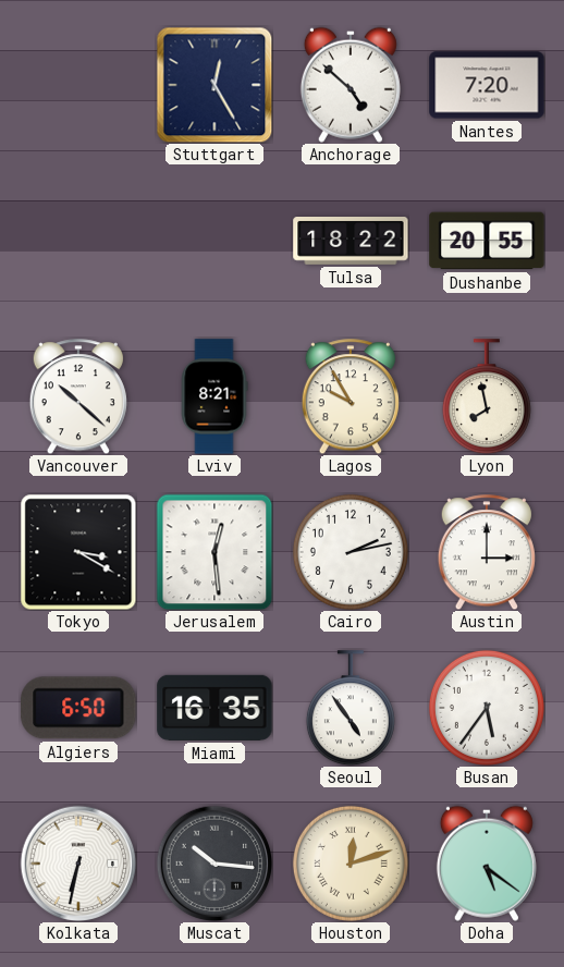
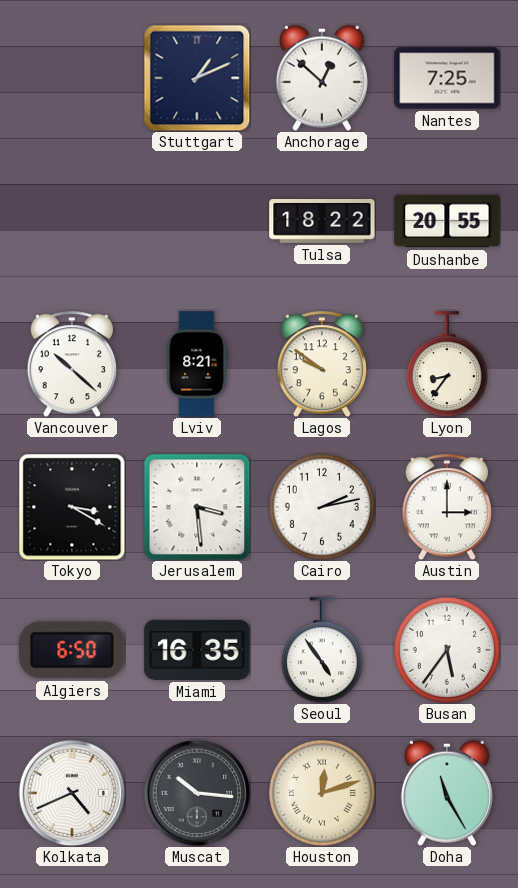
Stuttgart: 12:25 -> 1:11
Anchorage: 4:52 -> 12:52
Nantes: 7:20 -> 7:25
Lagos: 9:55 -> 9:51
Lyon: 7:58 -> 8:36
Jerusalem: 12:29 -> 3:29
Kolkata: 6:32 -> 4:41
Doha: 5:21 -> 11:25
